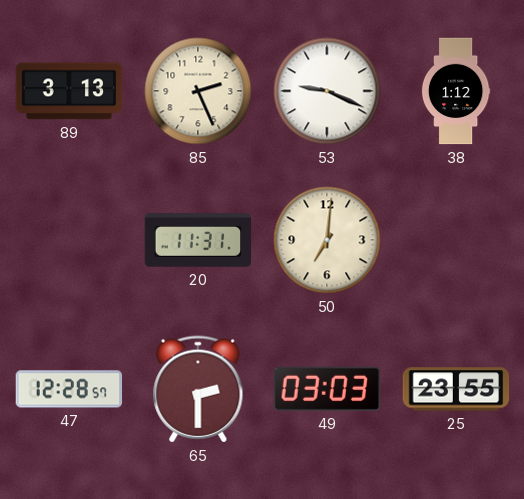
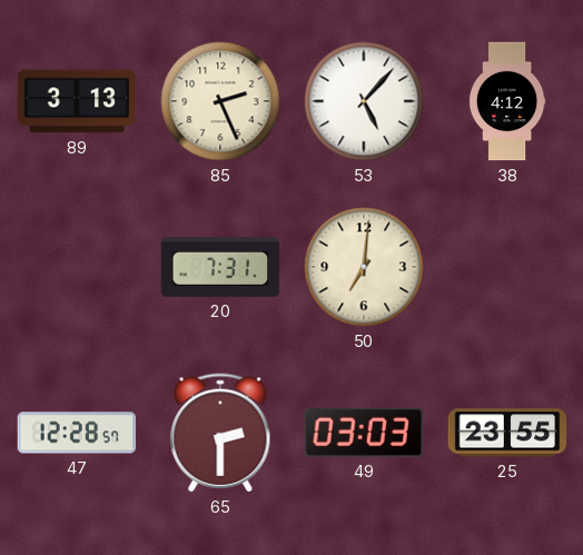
53: 9:19 -> 5:07
38: 1:12 -> 4:12
20: 11:31 -> 7:31
